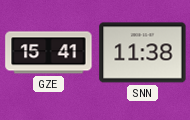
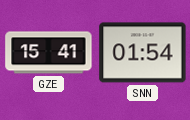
SNN: 11:38 -> 01:54
